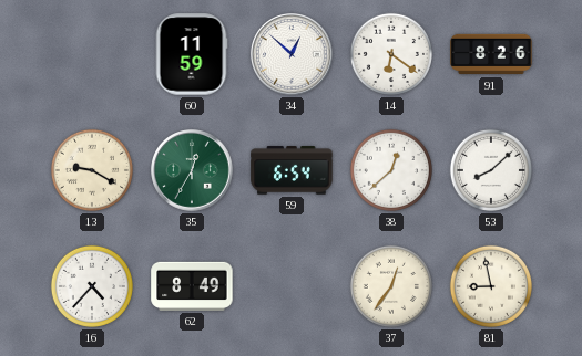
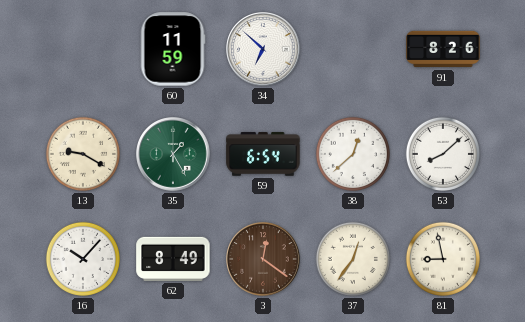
34: 12:52 -> 6:52
14: 6:21 -> none
35: 12:35 -> 1:25
16: 4:37 -> 10:07
3: none -> 12:21
